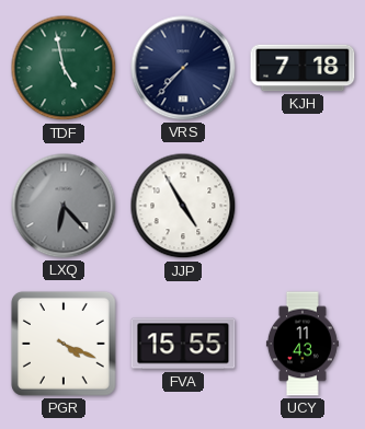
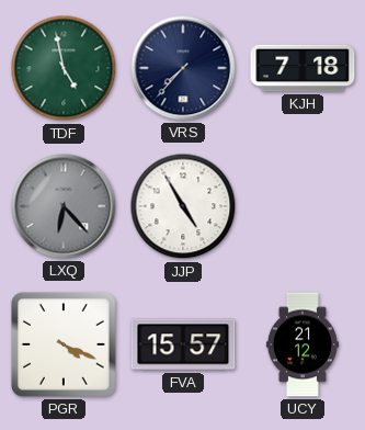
FVA: 15:55 -> 15:57
UCY: 11:43 -> 21:12
